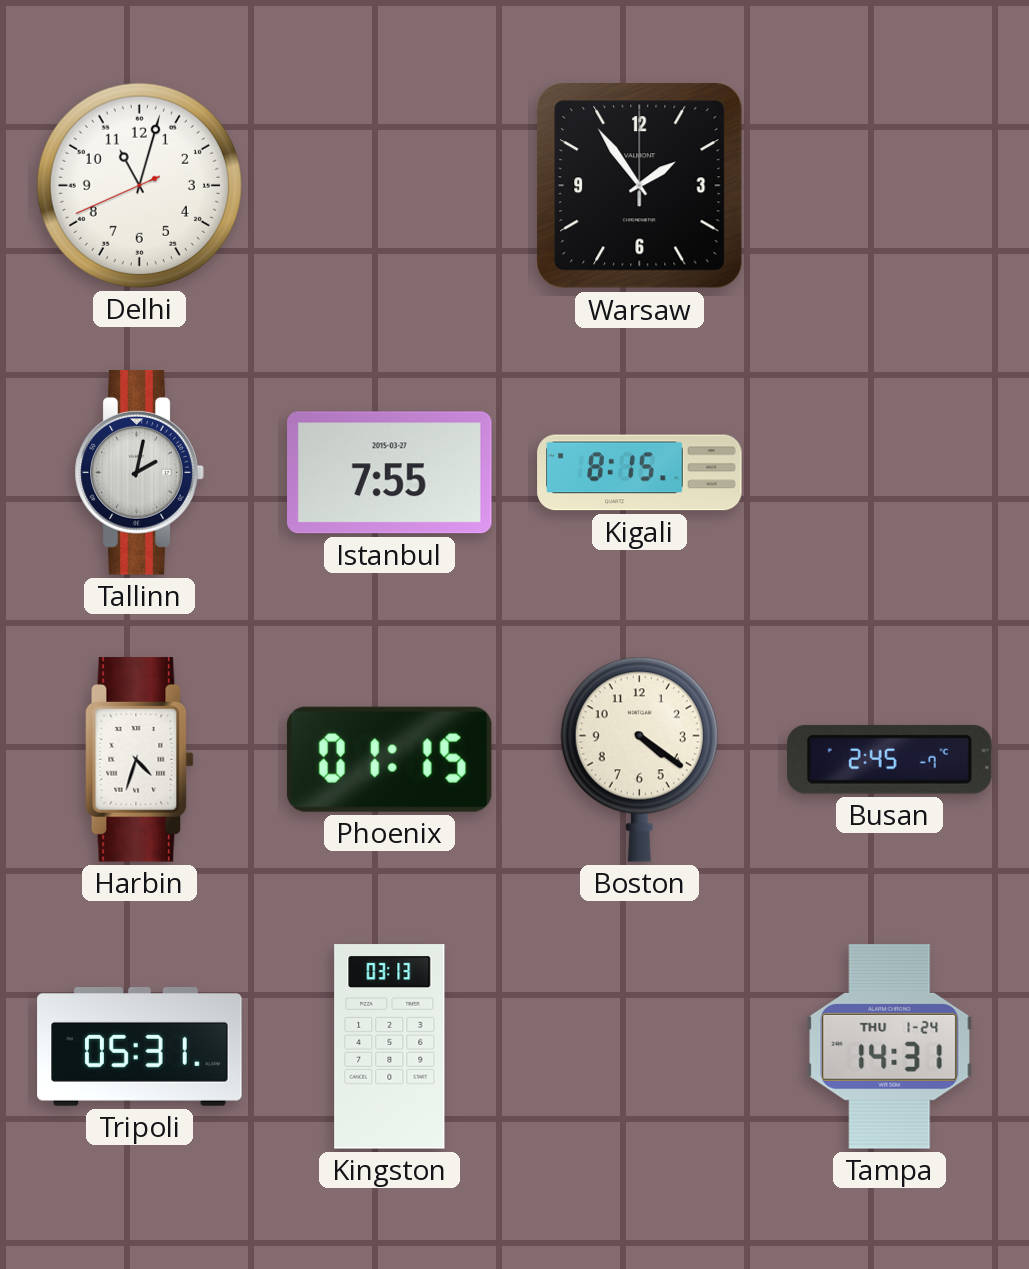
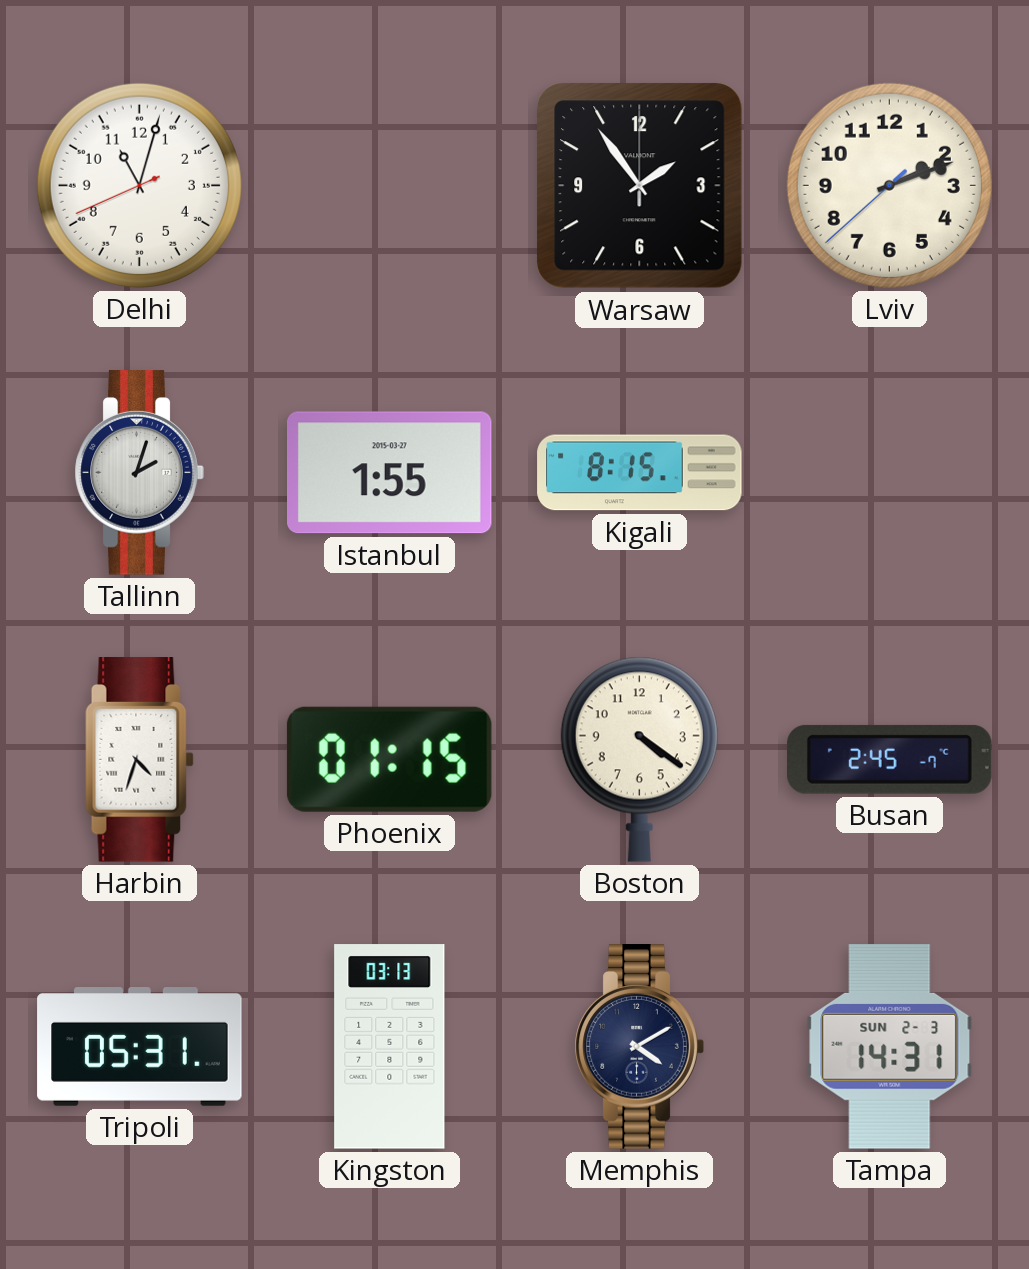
Lviv: none -> 2:11
Tallinn: 2:02 -> 2:03
Istanbul: 7:55 -> 1:55
Memphis: none -> 4:10
Tampa date: THU 1-24 -> SUN 2-3
